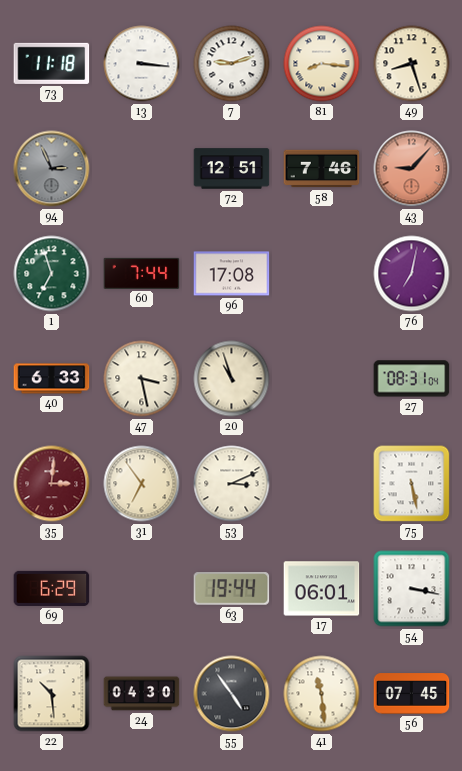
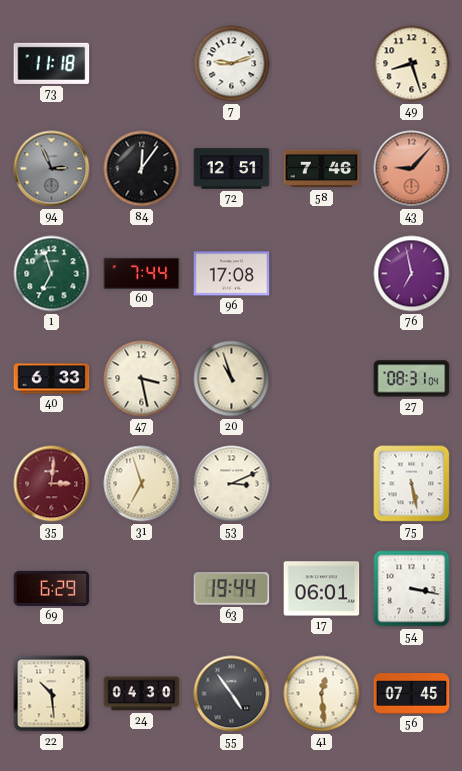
13: 3:16 -> none
81: 8:16 -> none
84: none -> 12:06
76: 7:02 -> 6:58
31: 6:54 -> 6:57
41: 11:29 -> 12:29
